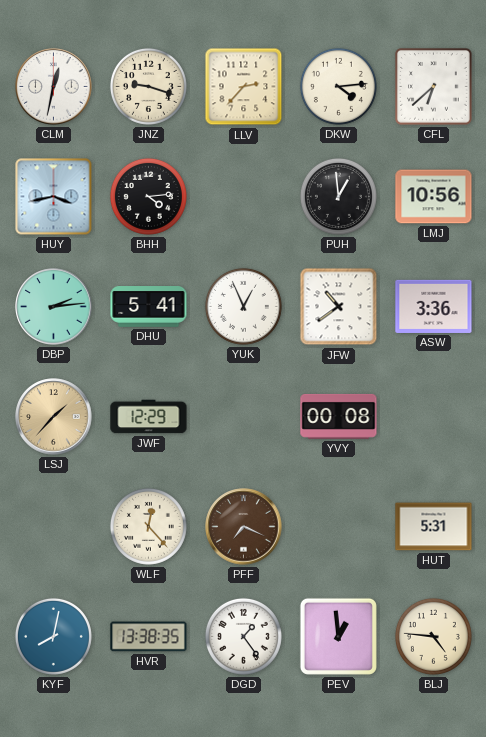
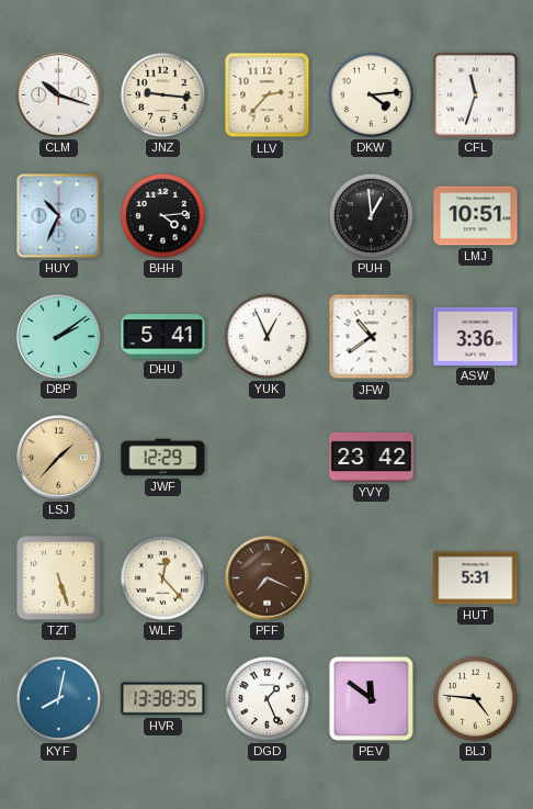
CLM: 12:32 -> 10:18
JNZ: 9:18 -> 9:16
CFL: 6:38 -> 11:33
HUY: 3:43 -> 10:34
LMJ: 10:56 -> 10:51
DBP: 2:14 -> 2:09
YVY: 00:08 -> 23:42
TZT: none -> 5:27
DGD: 1:24 -> 1:26
PEV: 12:59 -> 11:51
